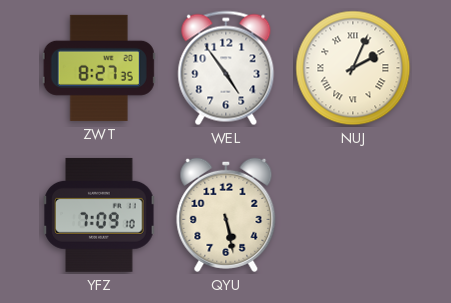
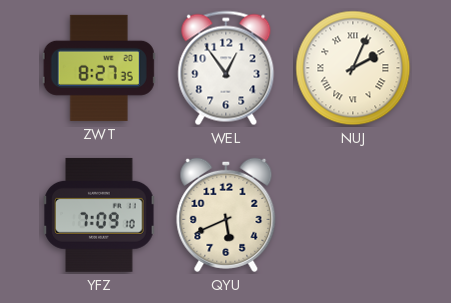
WEL: 4:54 -> 12:54
QYU: 5:28 -> 5:41
